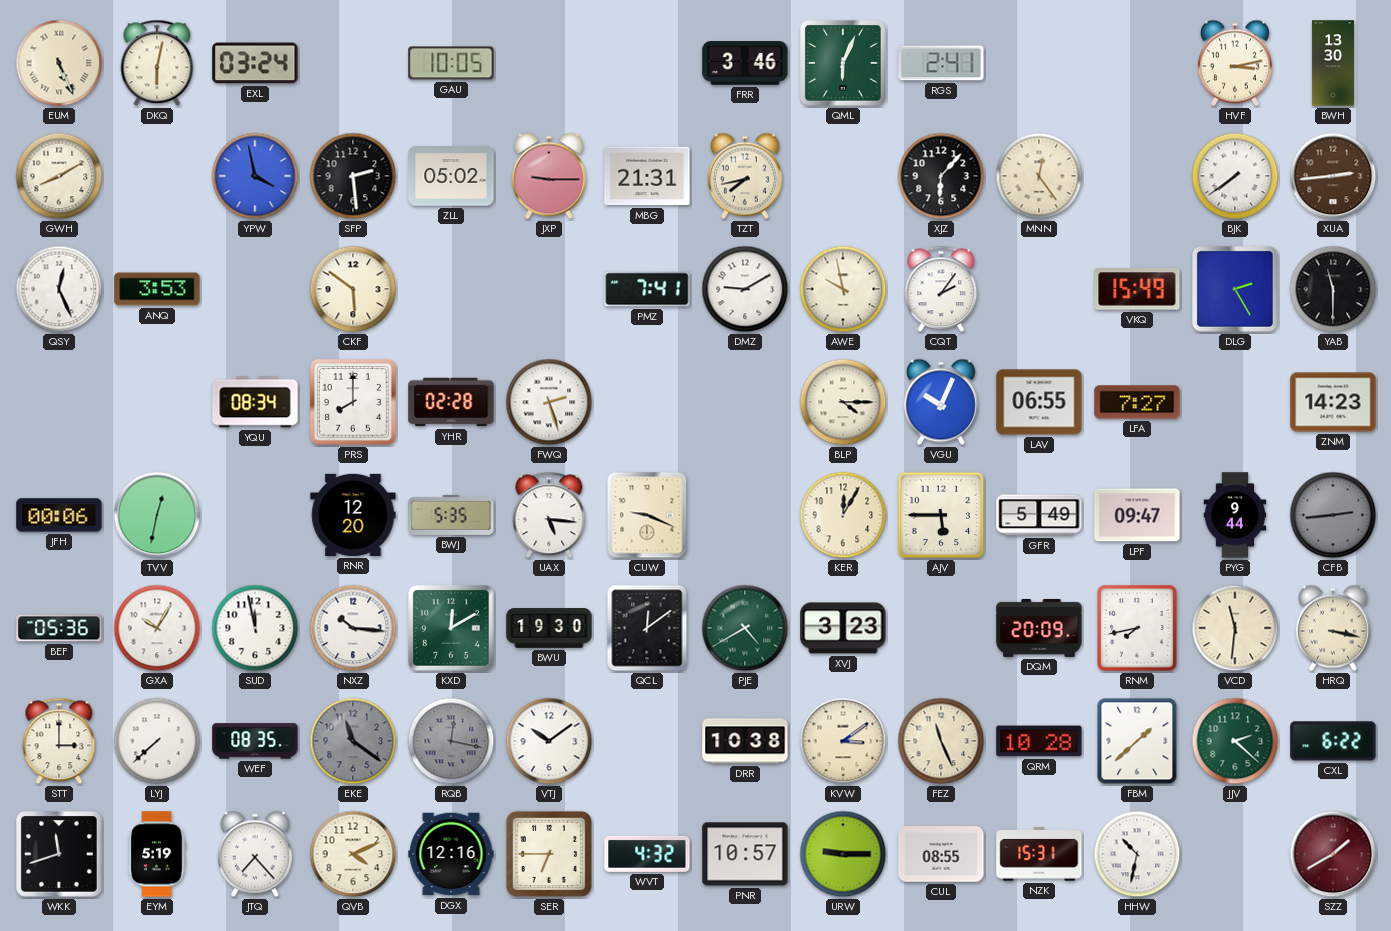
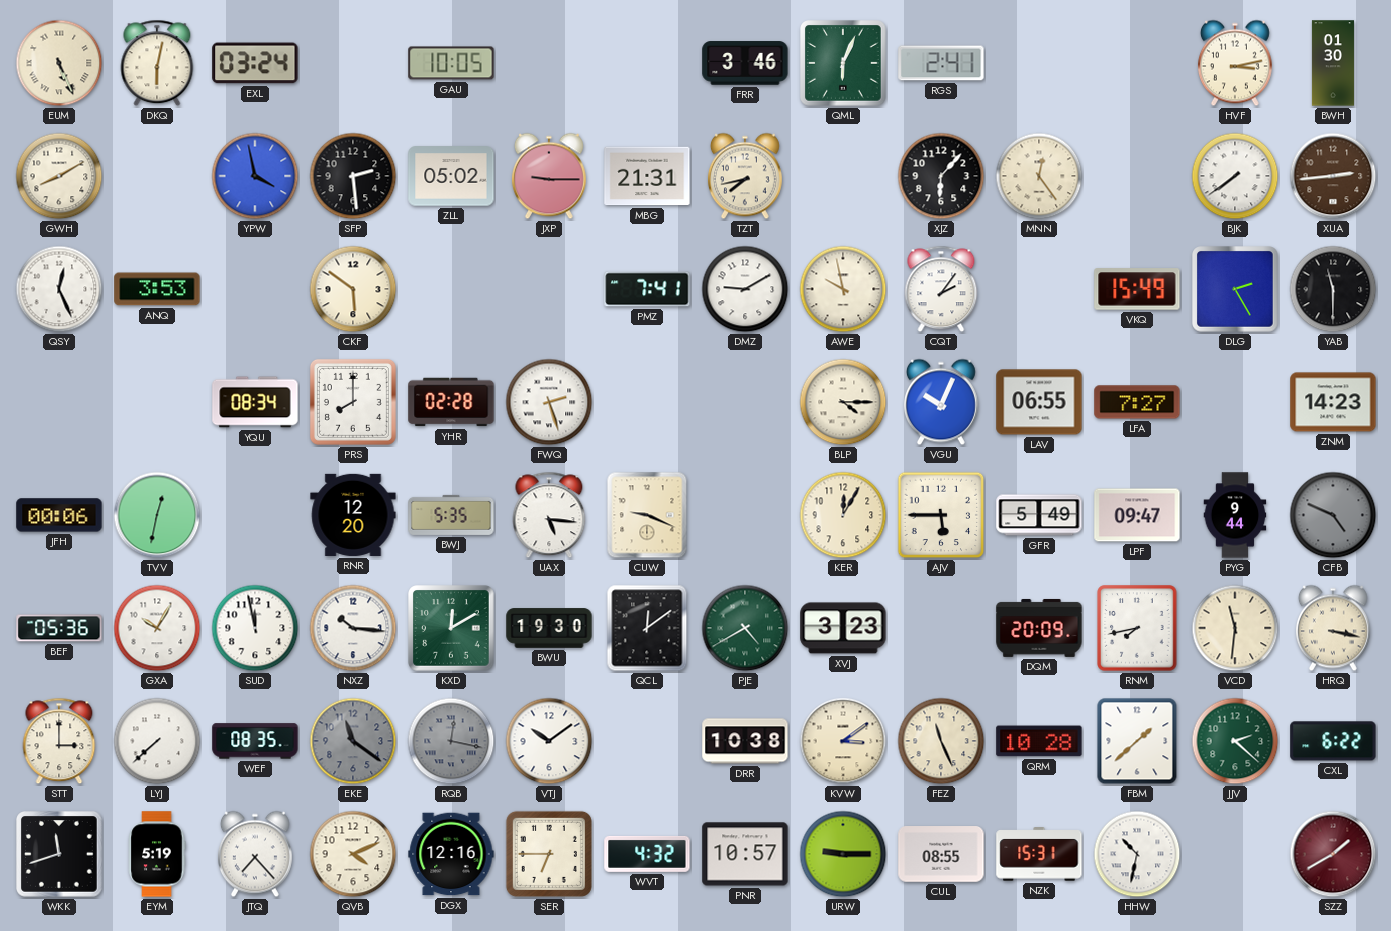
BWH: 13:30 -> 01:30
CFB: 2:44 -> 4:49
